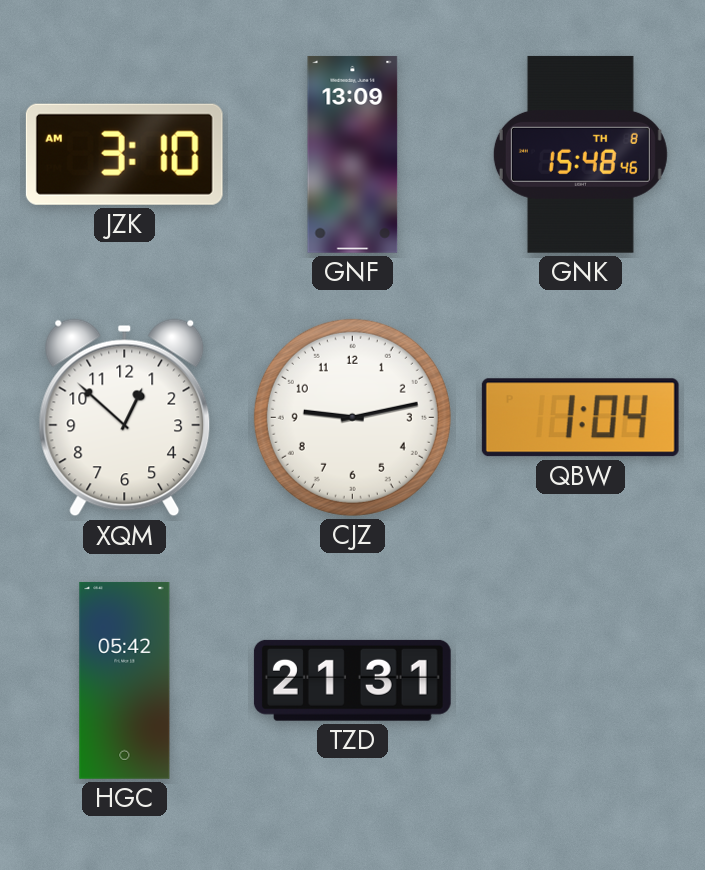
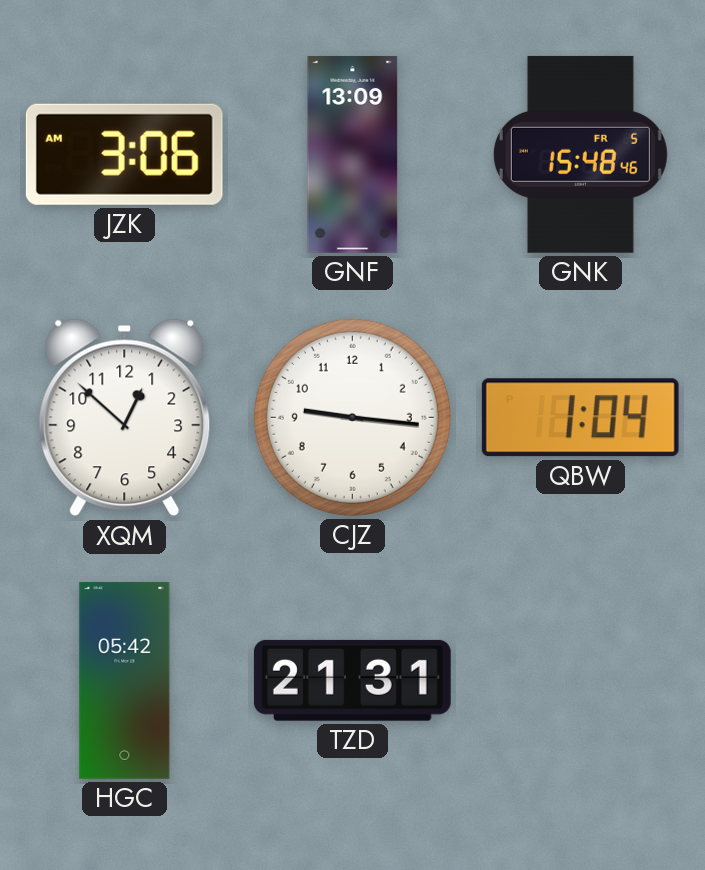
JZK: 3:10 -> 3:06
GNK date: TH 8 -> FR 5
CJZ: 9:13 -> 9:16
